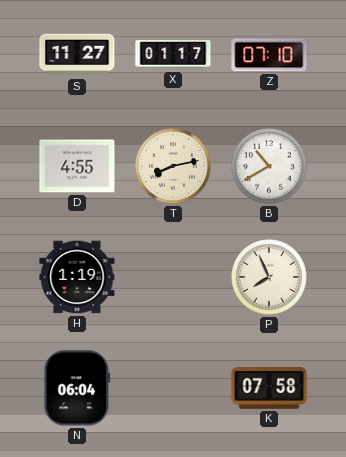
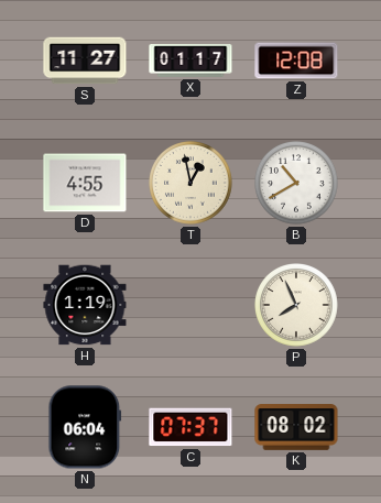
Z: 07:10 -> 12:08
T: 8:13 -> 12:58
C: none -> 07:37
K: 07:58 -> 08:02
